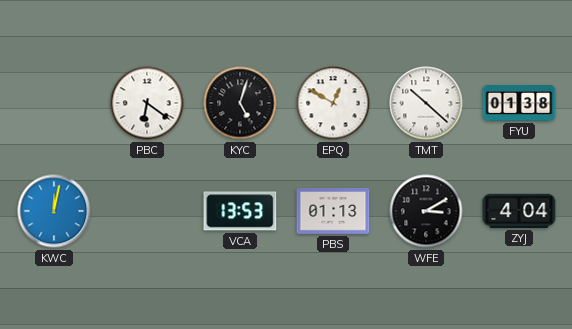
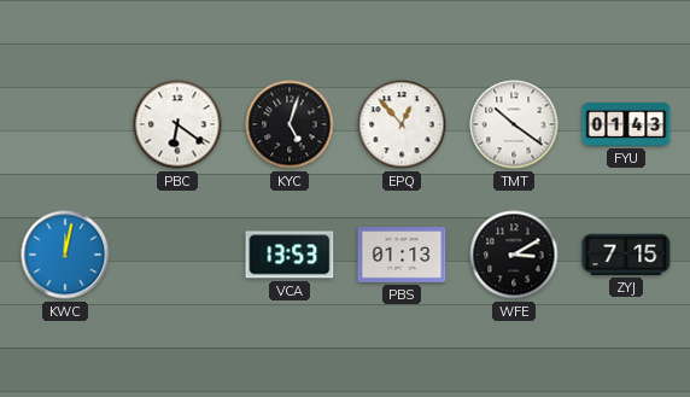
EPQ: 12:50 -> 12:53
TMT: 10:22 -> 10:21
FYU: 01:38 -> 01:43
ZYJ: 4:04 -> 7:15
